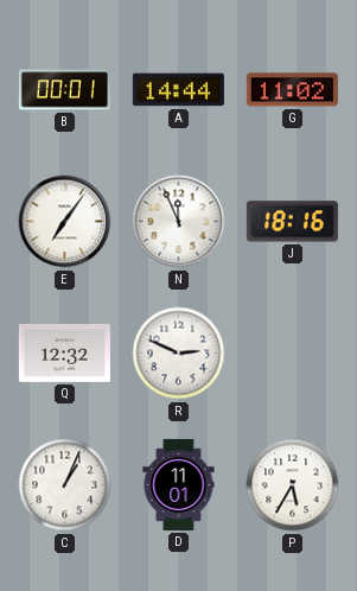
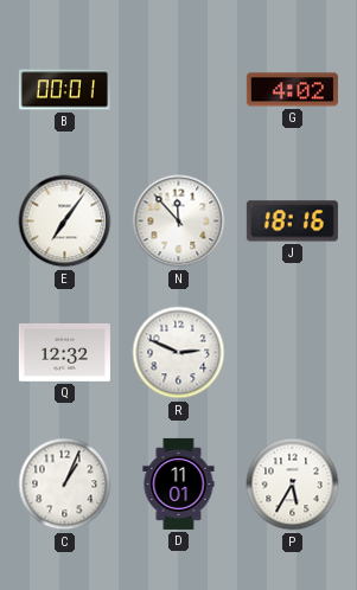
A: 14:44 -> none
G: 11:02 -> 4:02
N: 11:56 -> 11:53
